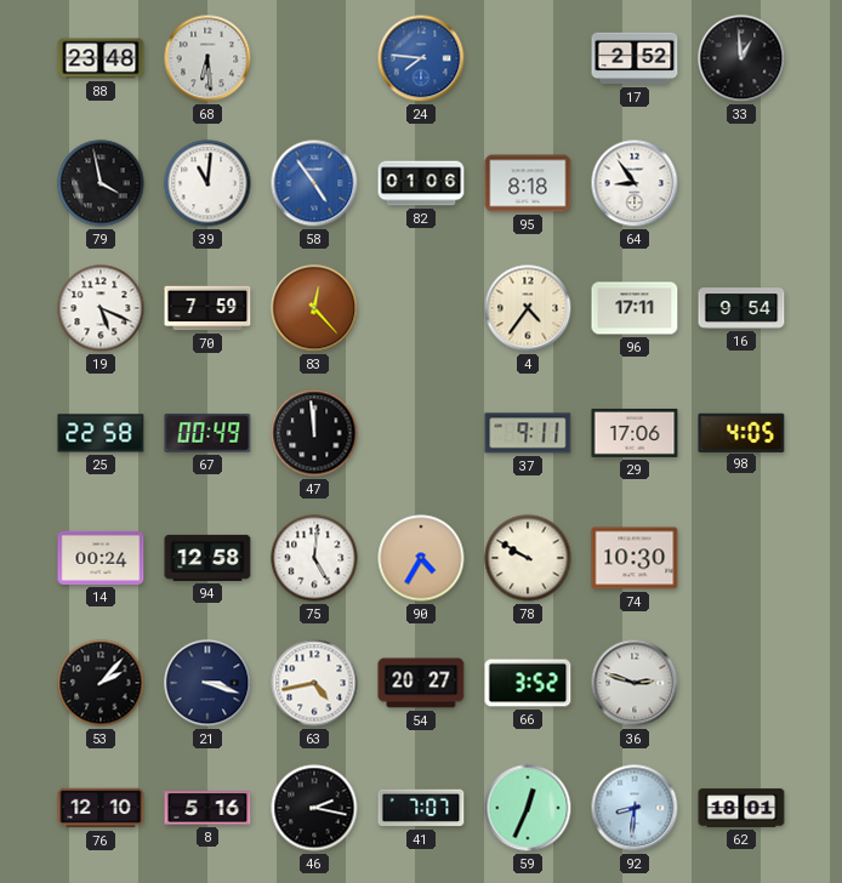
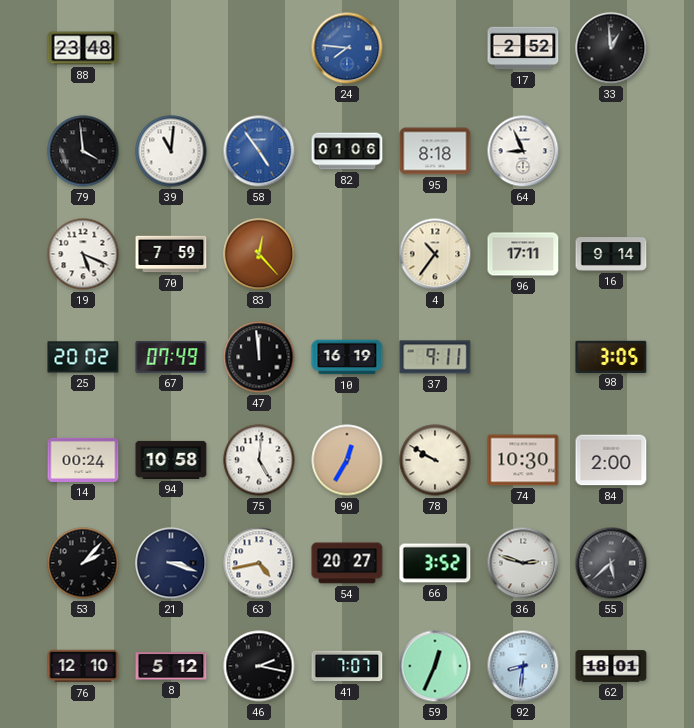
68: 6:29 -> none
79: 3:58 -> 3:59
64: 8:54 -> 8:56
4: 4:36 -> 10:36
16: 9:54 -> 9:14
25: 22:58 -> 20:02
67: 00:49 -> 07:49
10: none -> 16:19
29: 17:06 -> none
98: 4:05 -> 3:05
94: 12:58 -> 10:58
90: 4:35 -> 12:35
84: none -> 2:00
55: none -> 5:38
8: 5:16 -> 5:12
